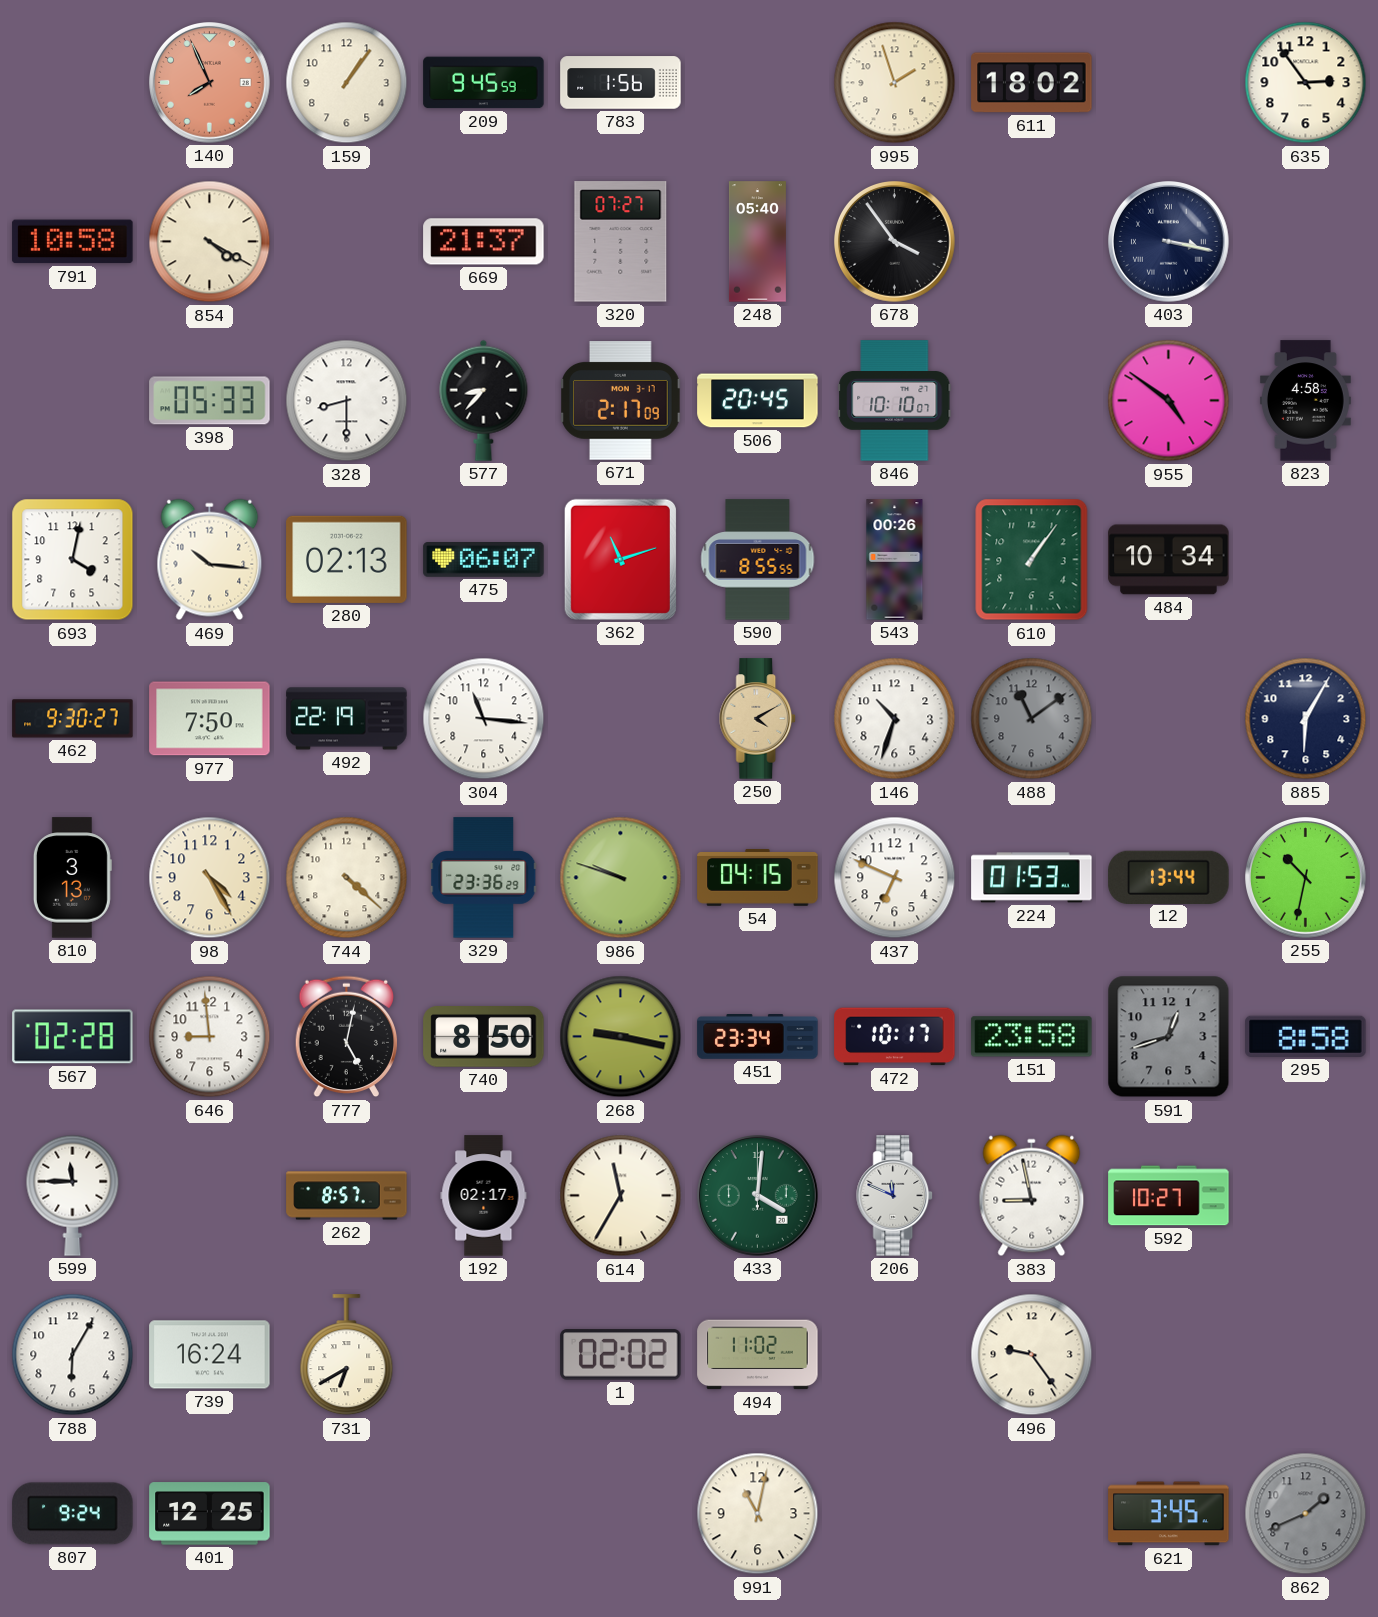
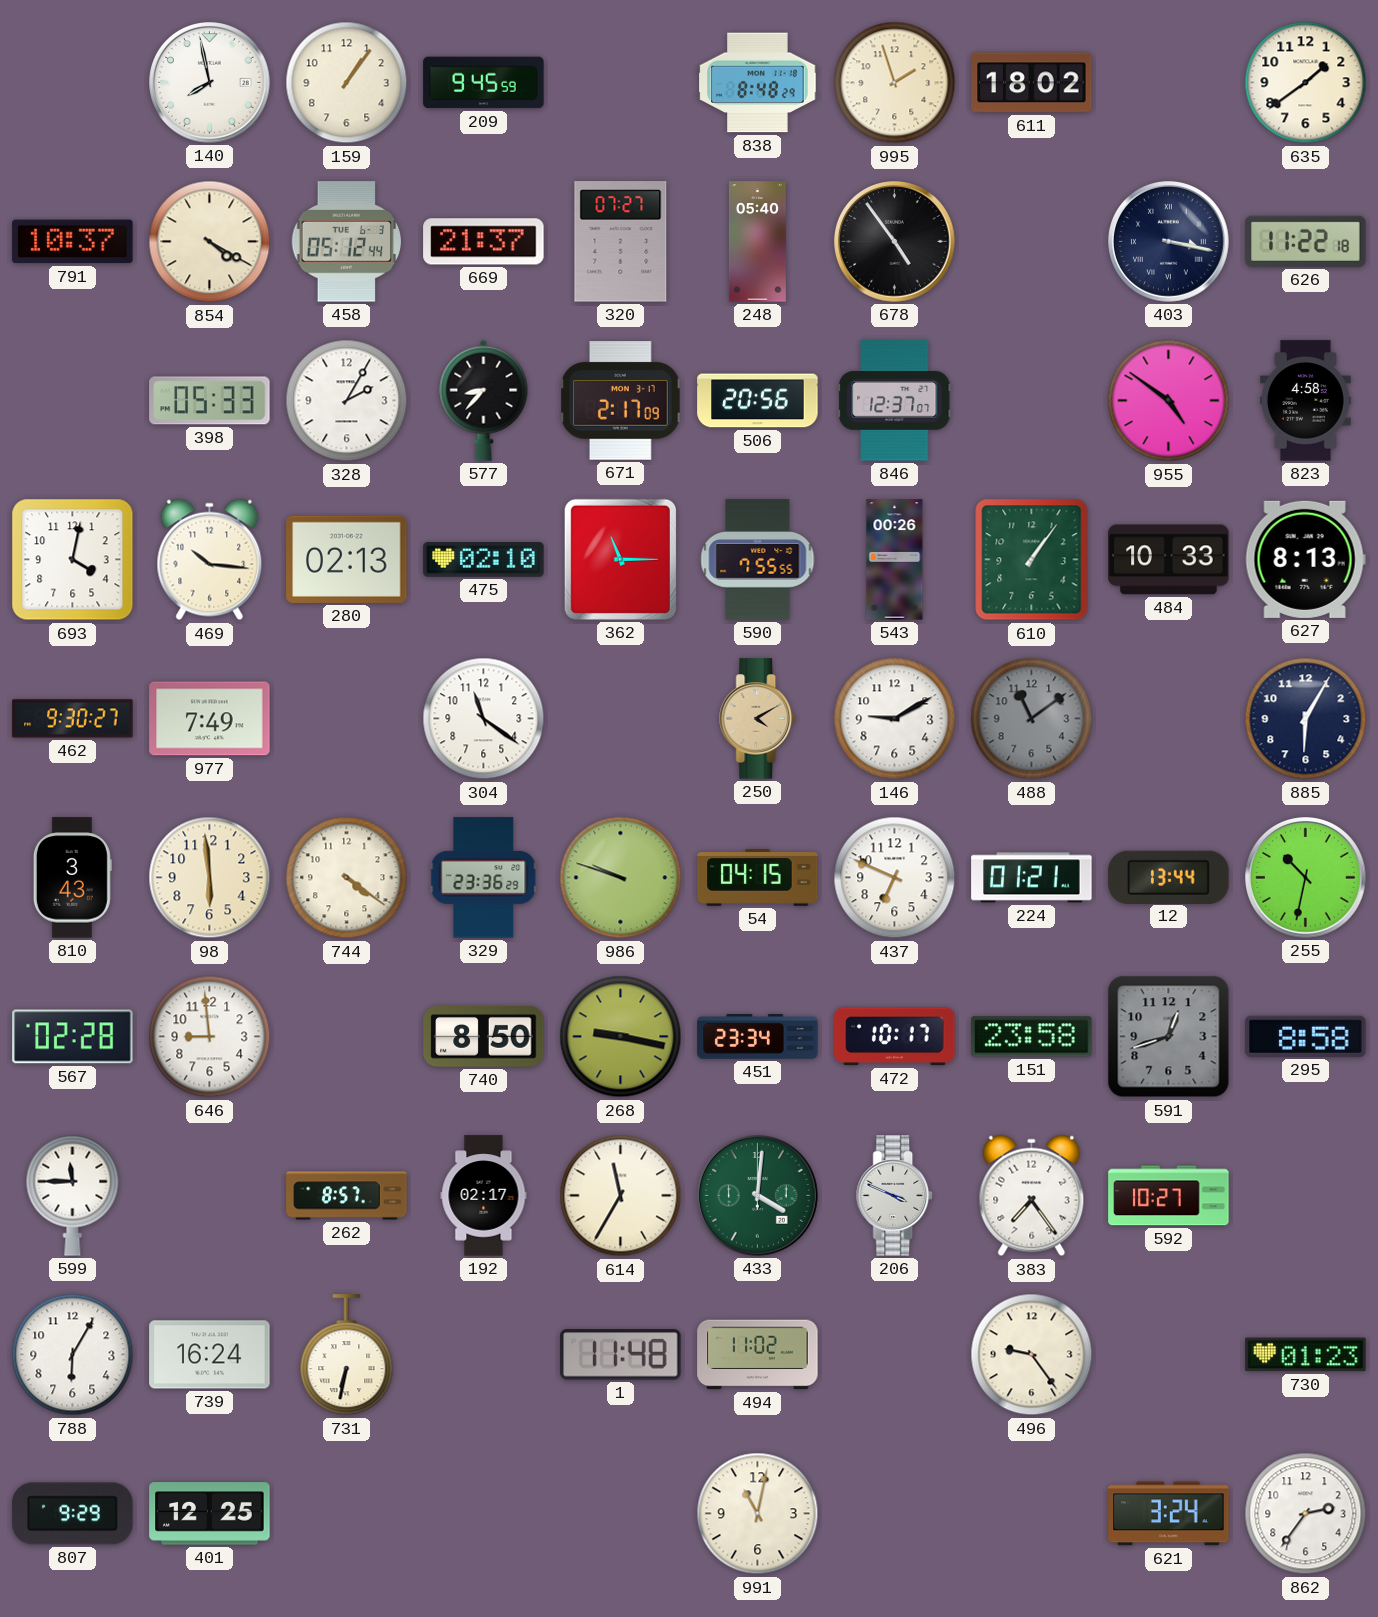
140: 7:56 -> 7:58
140 dial: salmon -> white
783: 1:56 -> none
838: none -> 8:48
635: 2:54 -> 1:39
791: 10:58 -> 10:37
458: none -> 05:12
678: 3:54 -> 4:54
626: none -> 11:22
328: 8:30 -> 2:05
506: 20:45 -> 20:56
846: 10:10 -> 12:37
475: 06:07 -> 02:10
362: 11:12 -> 11:15
590: 8:55 -> 7:55
484: 10:34 -> 10:33
627: none -> 8:13
977: 7:50 -> 7:49
492: 22:19 -> none
304: 11:16 -> 11:21
146: 10:33 -> 9:10
810: 3:13 -> 3:43
98: 4:25 -> 5:59
744: 4:22 -> 4:21
224: 01:53 -> 01:21
777: 5:02 -> none
206: 11:49 -> 3:49
383: 8:58 -> 7:24
731: 6:40 -> 6:32
1: 02:02 -> 11:48
730: none -> 01:23
807: 9:24 -> 9:29
621: 3:45 -> 3:24
862: 1:41 -> 2:36
862 dial: grey -> white
